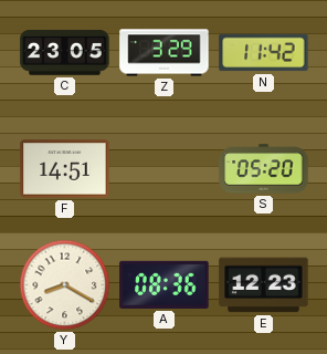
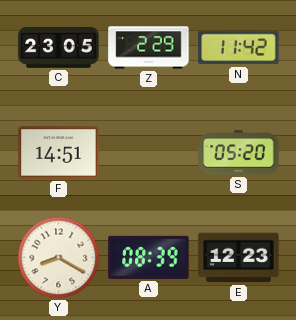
Z: 3:29 -> 2:29
A: 08:36 -> 08:39
